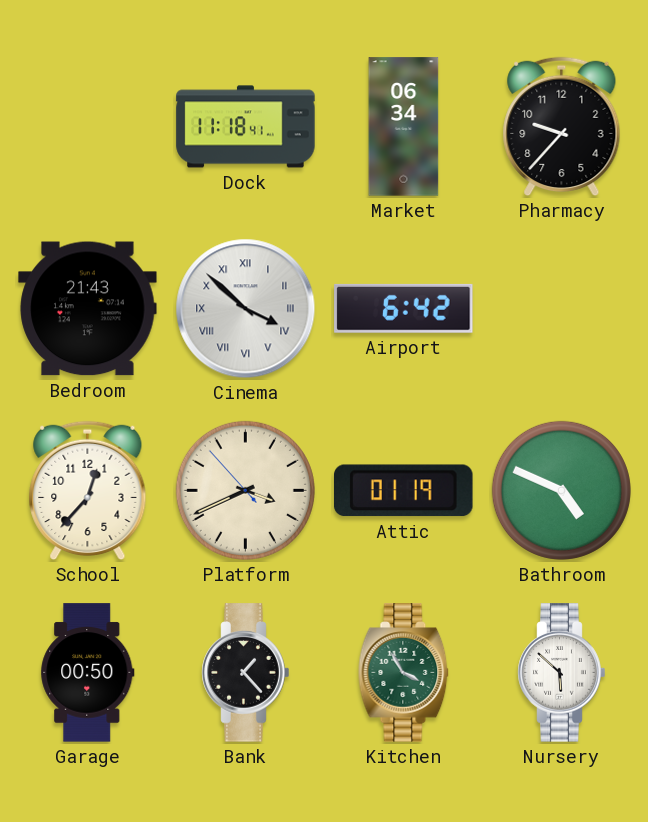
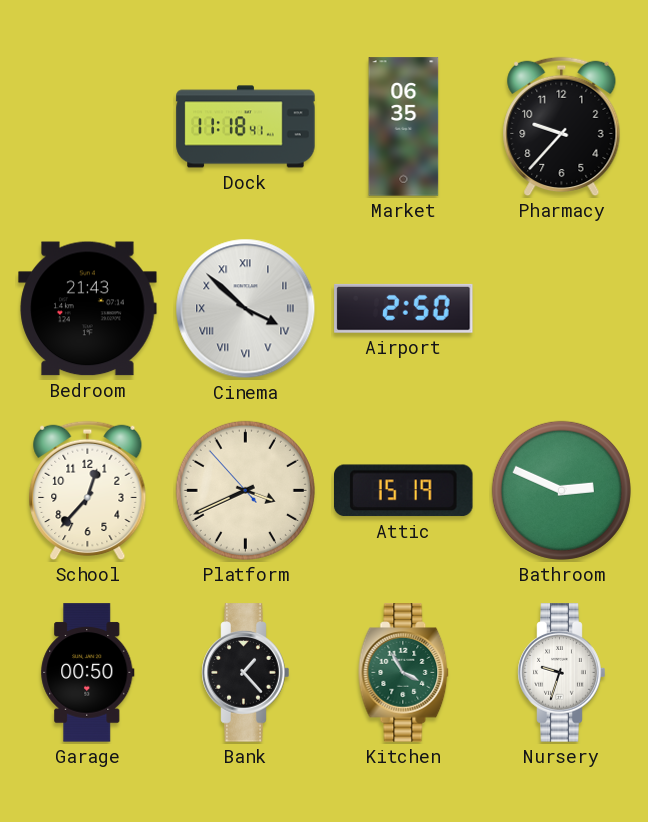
Market: 06:34 -> 06:35
Airport: 6:42 -> 2:50
Attic: 01:19 -> 15:19
Bathroom: 4:49 -> 2:49
Nursery: 5:52 -> 9:33
